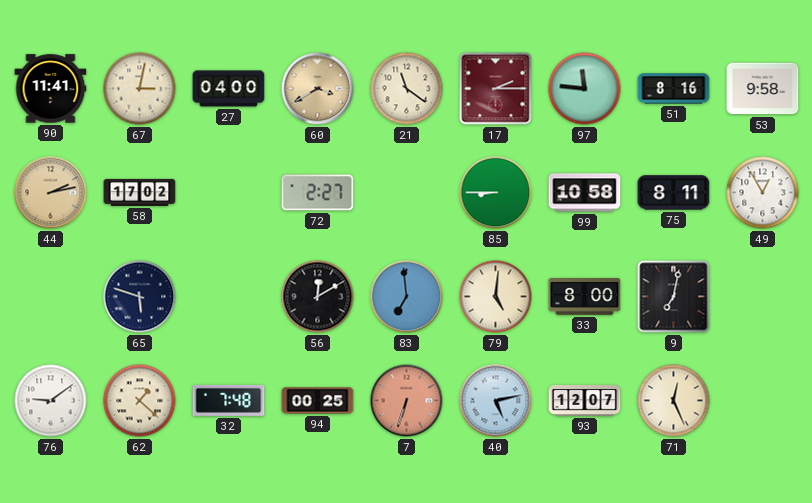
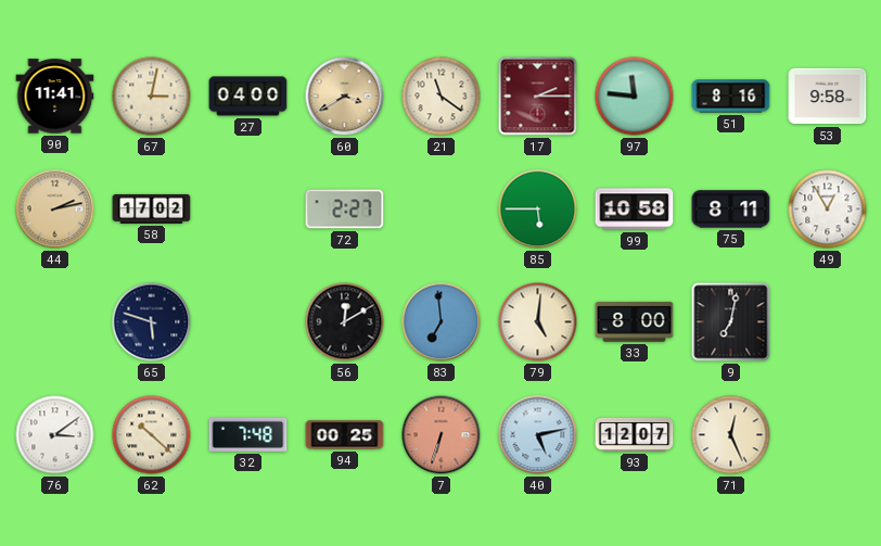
85: 8:45 -> 5:45
76: 9:09 -> 3:09
62: 1:22 -> 10:22
